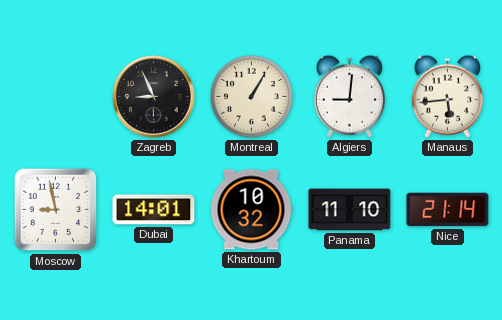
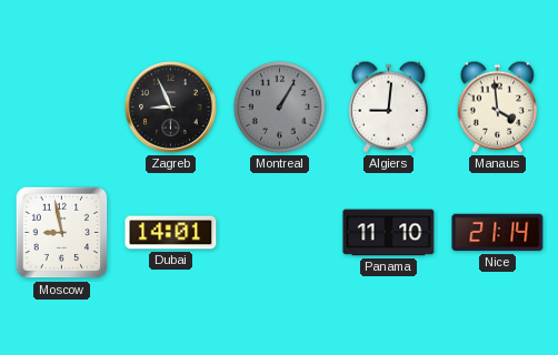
Montreal dial: cream -> grey
Manaus: 5:44 -> 3:59
Khartoum: 10:32 -> none
